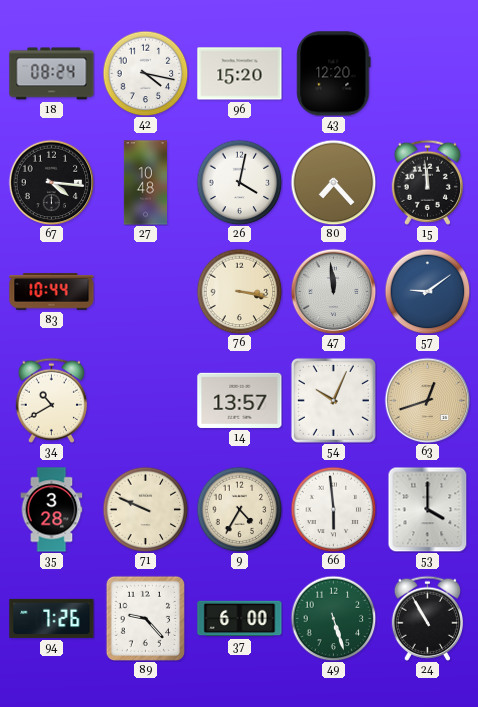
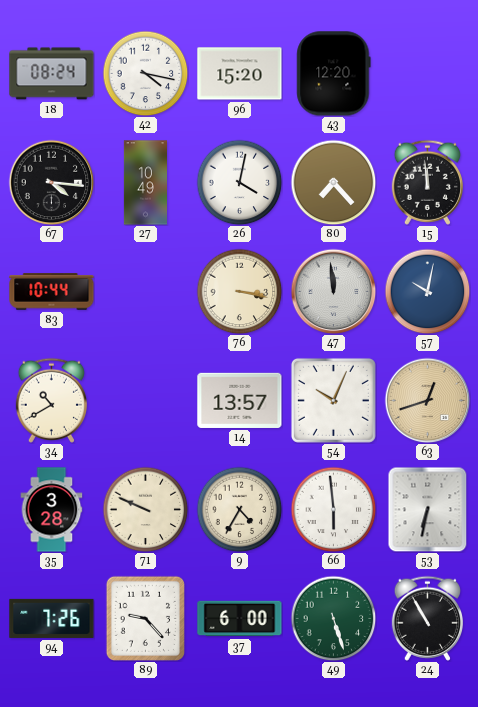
27: 10:48 -> 10:49
57: 9:09 -> 10:02
53: 4:00 -> 6:32
